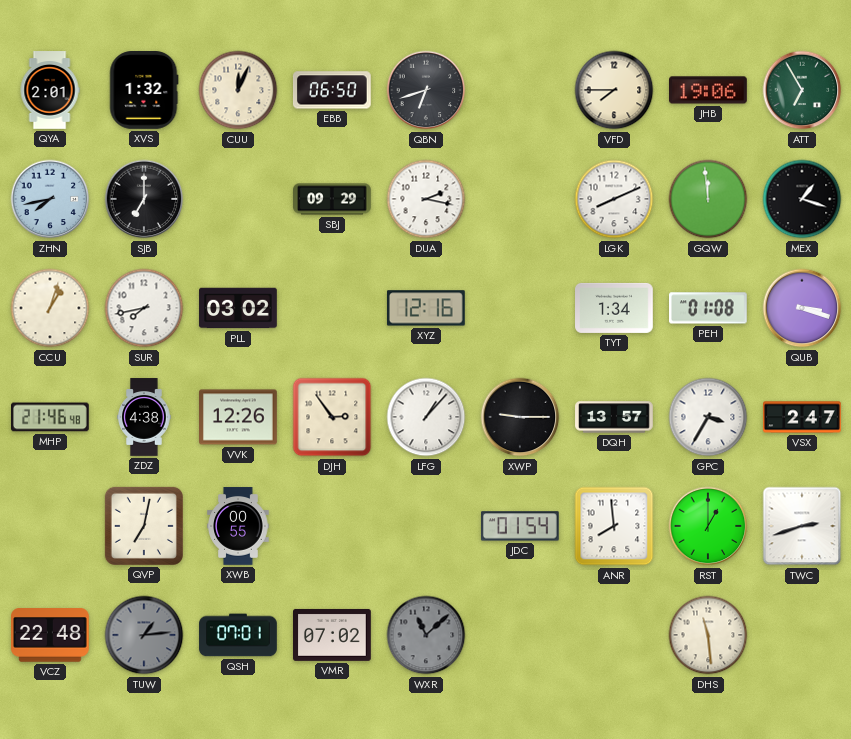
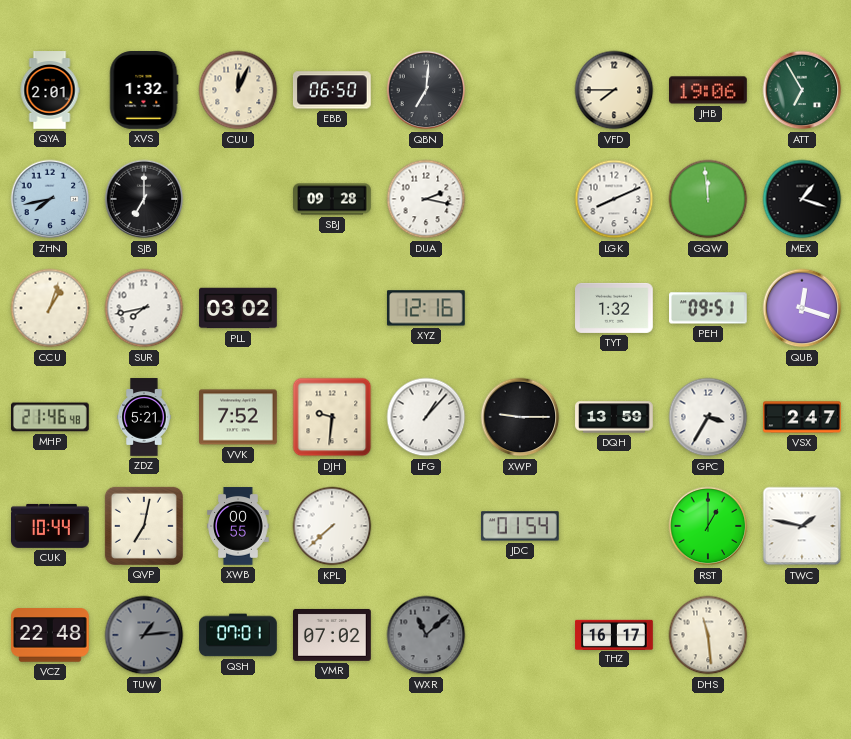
QBN: 6:42 -> 7:01
SBJ: 09:29 -> 09:28
TYT: 1:34 -> 1:32
PEH: 01:08 -> 09:51
QUB: 3:18 -> 12:18
ZDZ: 4:38 -> 5:21
VVK: 12:26 -> 7:52
DJH: 2:54 -> 9:31
DQH: 13:57 -> 13:59
CUK: none -> 10:44
KPL: none -> 7:38
ANR: 7:59 -> none
TWC: 2:42 -> 1:47
THZ: none -> 16:17
